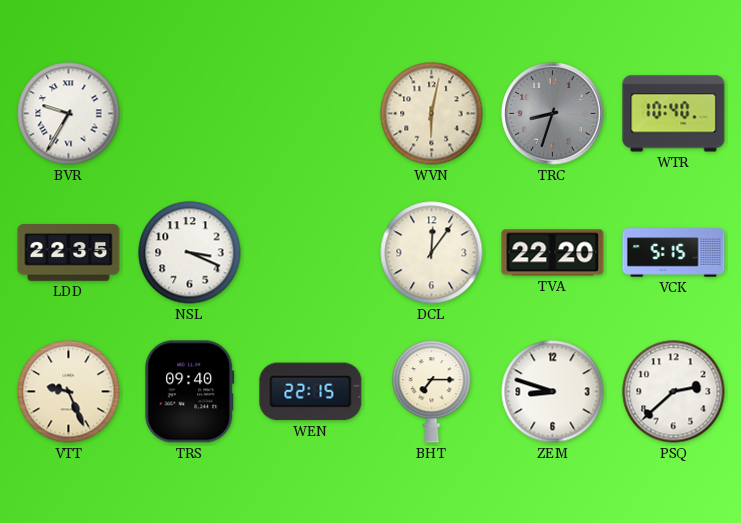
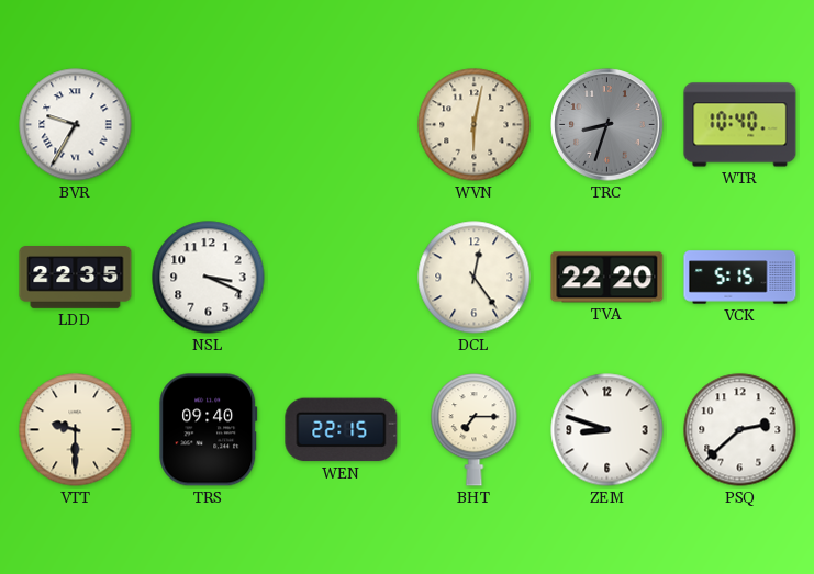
DCL: 12:06 -> 12:24
VTT: 9:26 -> 9:30
